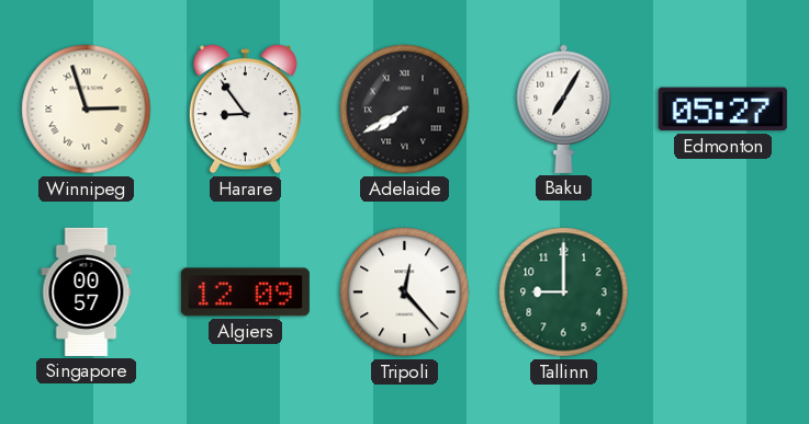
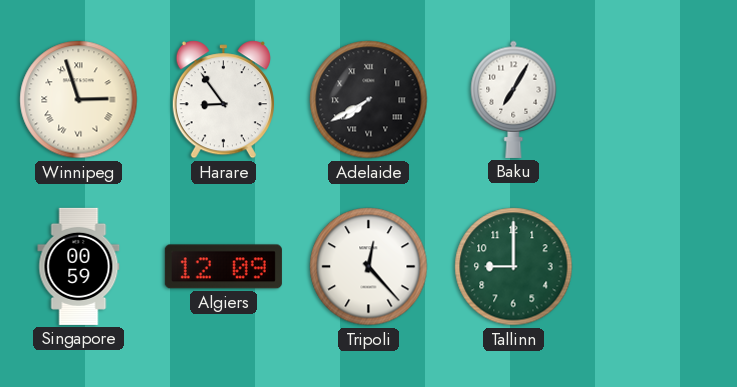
Edmonton: 05:27 -> none
Singapore: 00:57 -> 00:59
